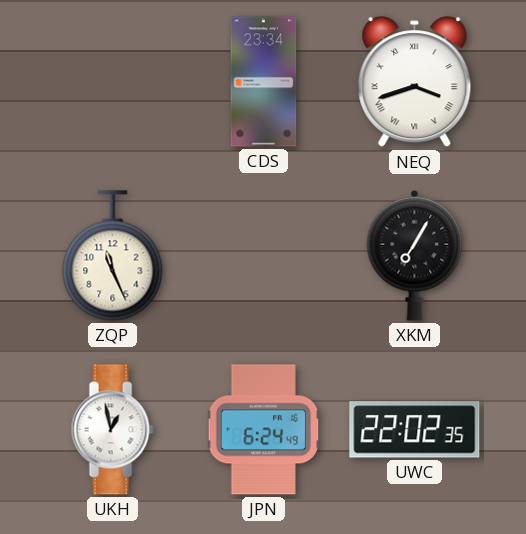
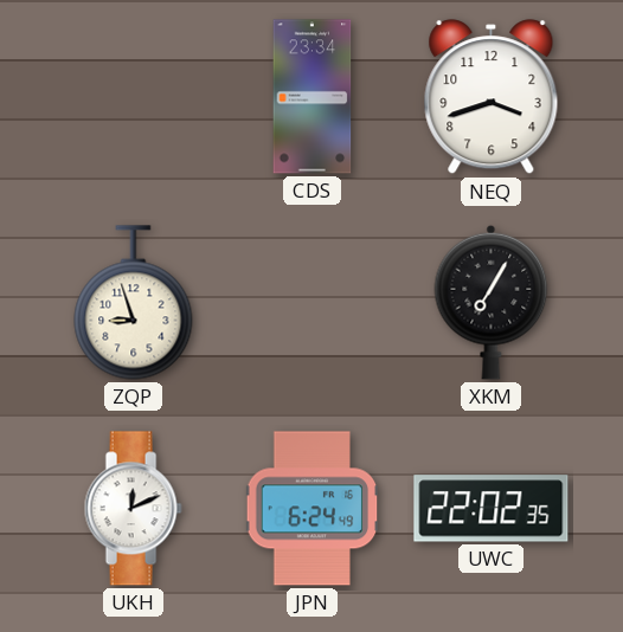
NEQ numerals: Roman -> Arabic
ZQP: 11:26 -> 8:57
UKH: 12:58 -> 12:11
